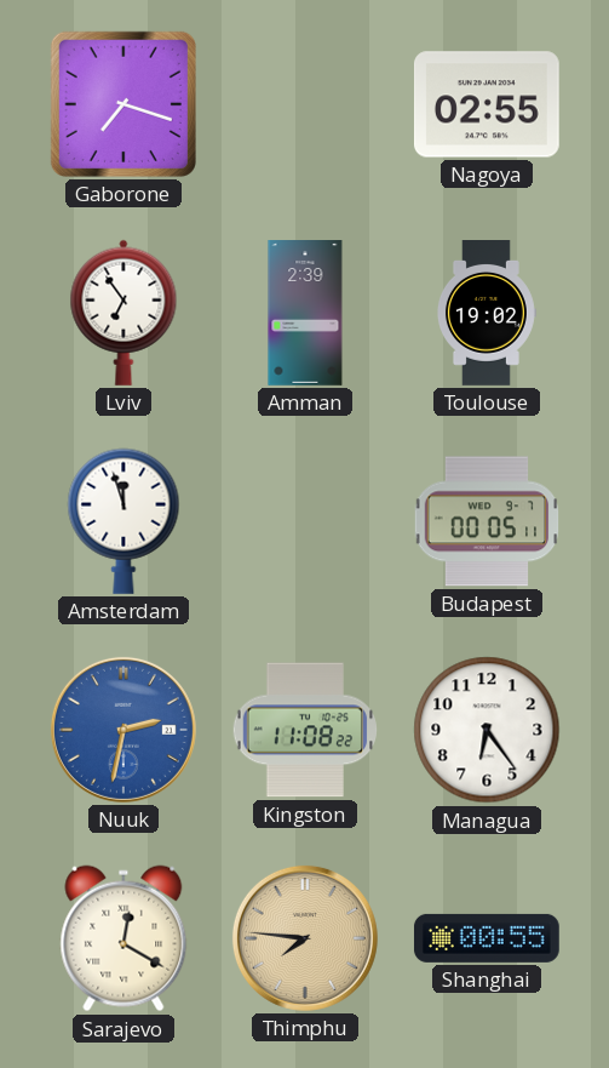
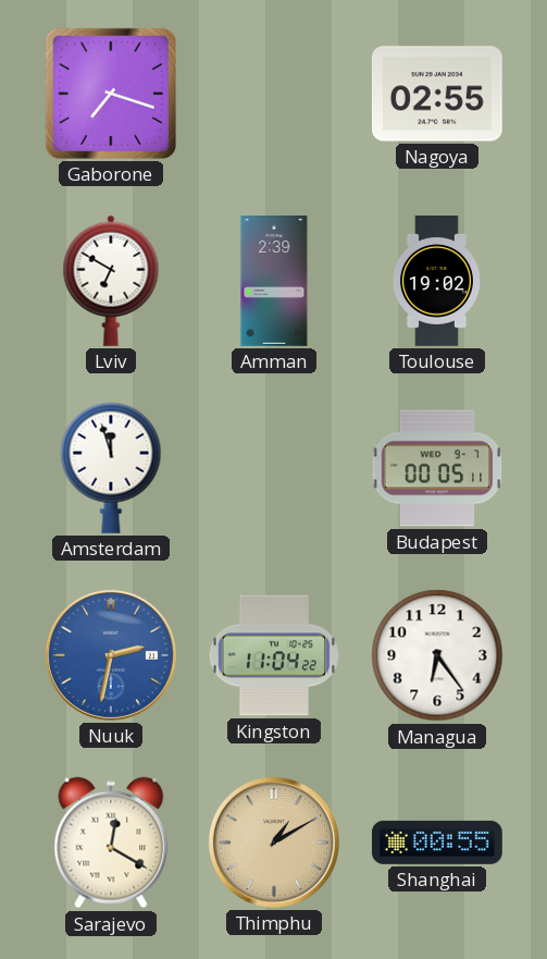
Lviv: 6:54 -> 6:50
Kingston: 11:08 -> 11:04
Thimphu: 7:46 -> 1:10
